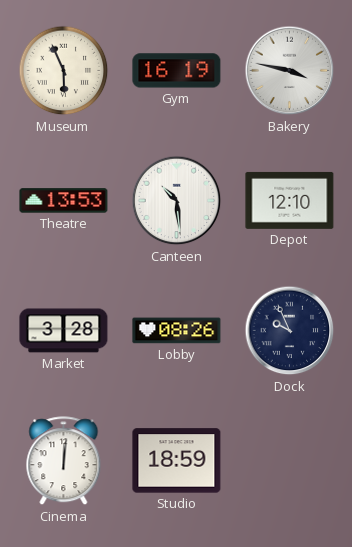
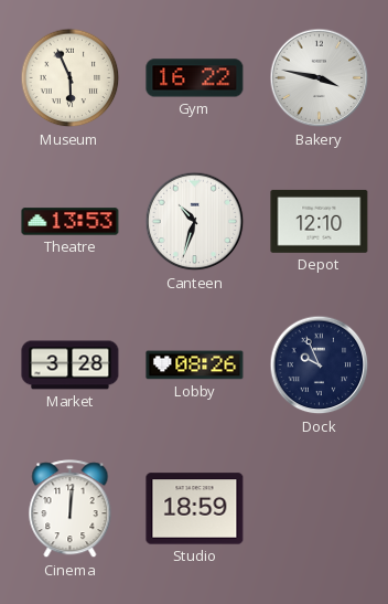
Gym: 16:19 -> 16:22
Canteen: 10:29 -> 10:33
